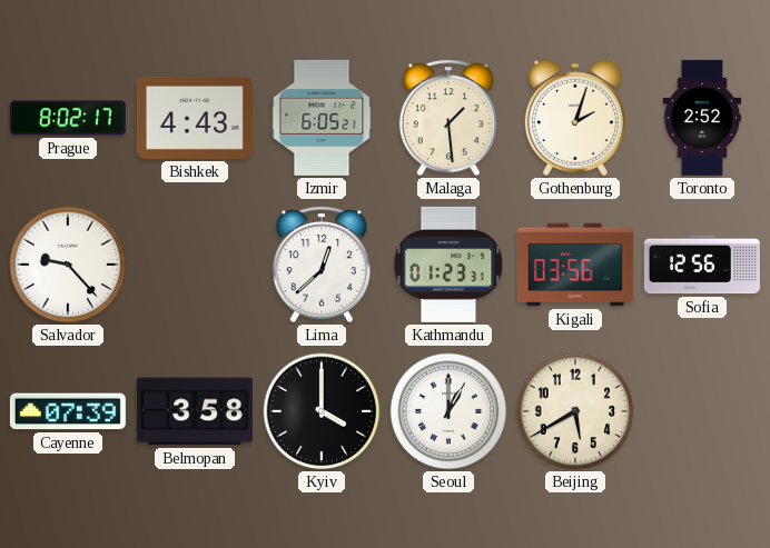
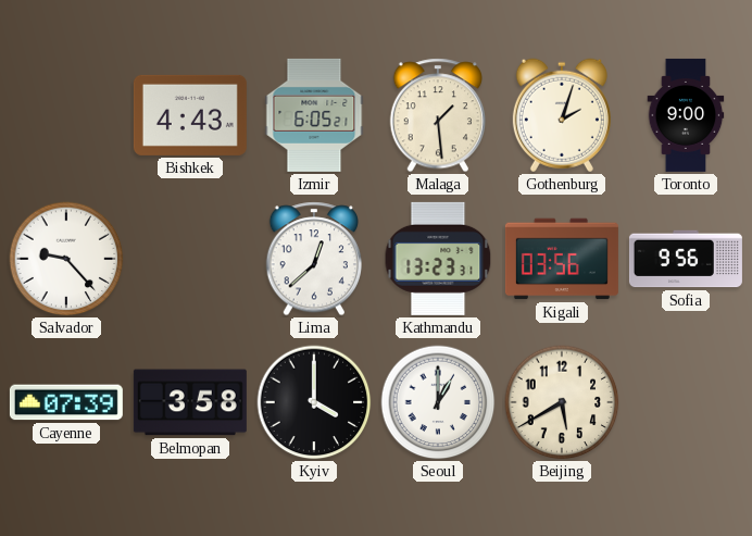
Prague: 8:02 -> none
Toronto: 2:52 -> 9:00
Kathmandu: 01:23 -> 13:23
Sofia: 12:56 -> 9:56
